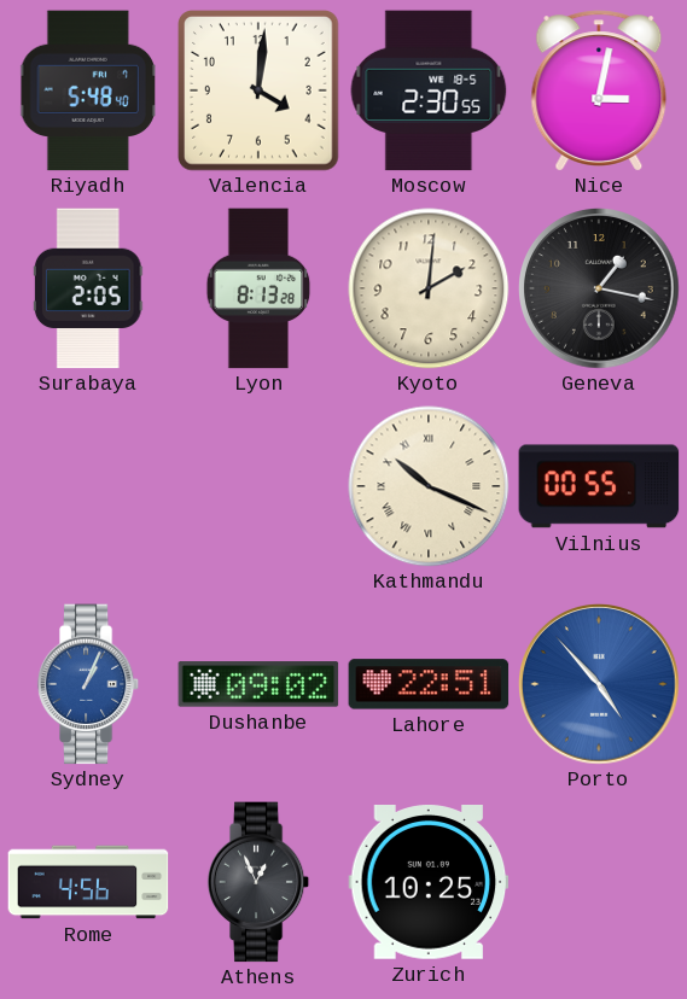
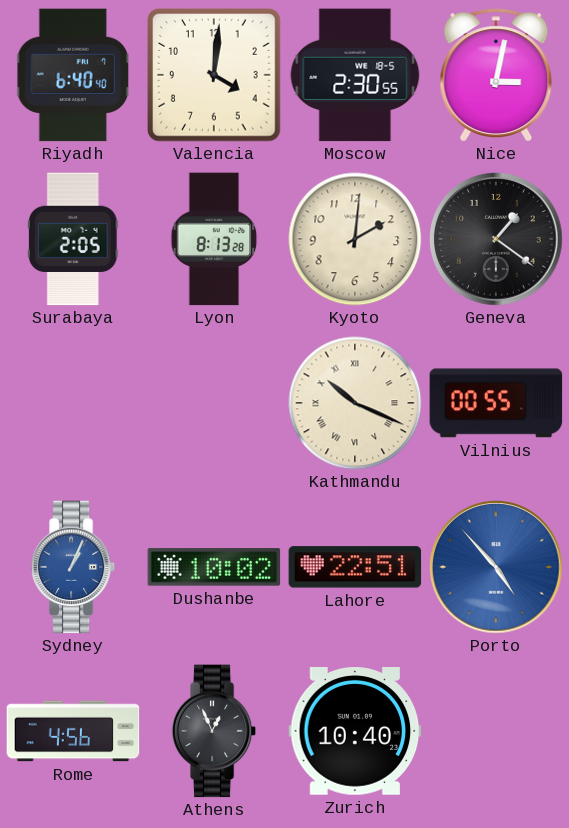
Riyadh: 5:48 -> 6:40
Geneva: 1:17 -> 1:21
Dushanbe: 09:02 -> 10:02
Zurich: 10:25 -> 10:40
